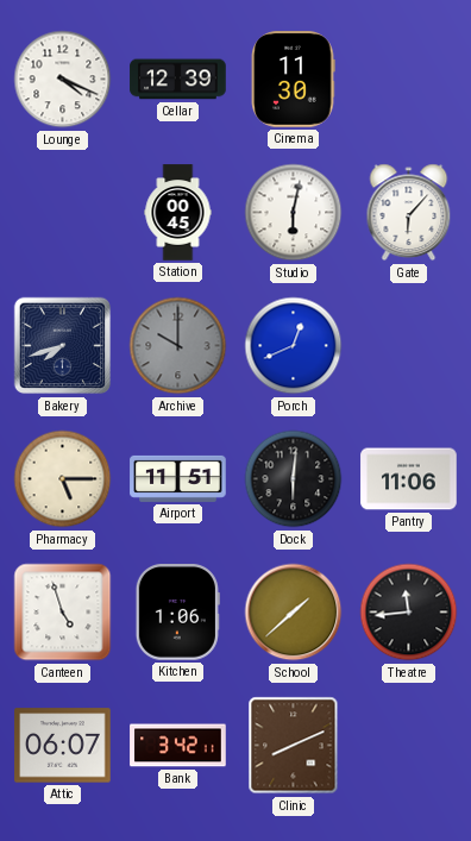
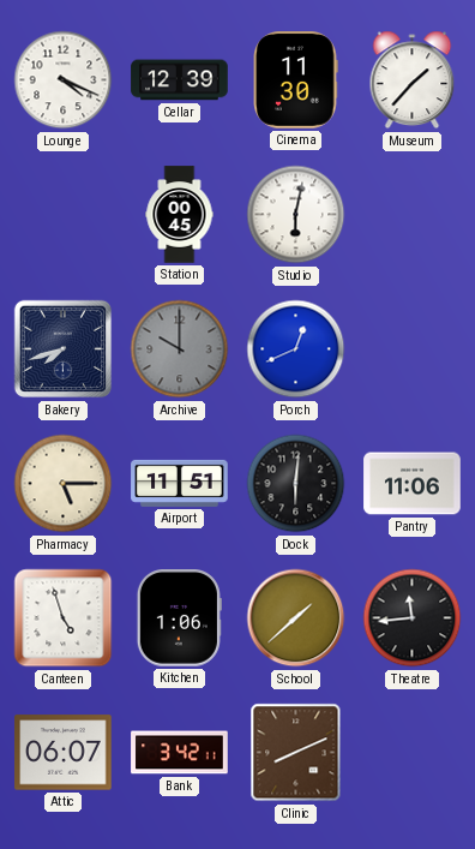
Museum: none -> 1:37
Gate: 6:07 -> none
